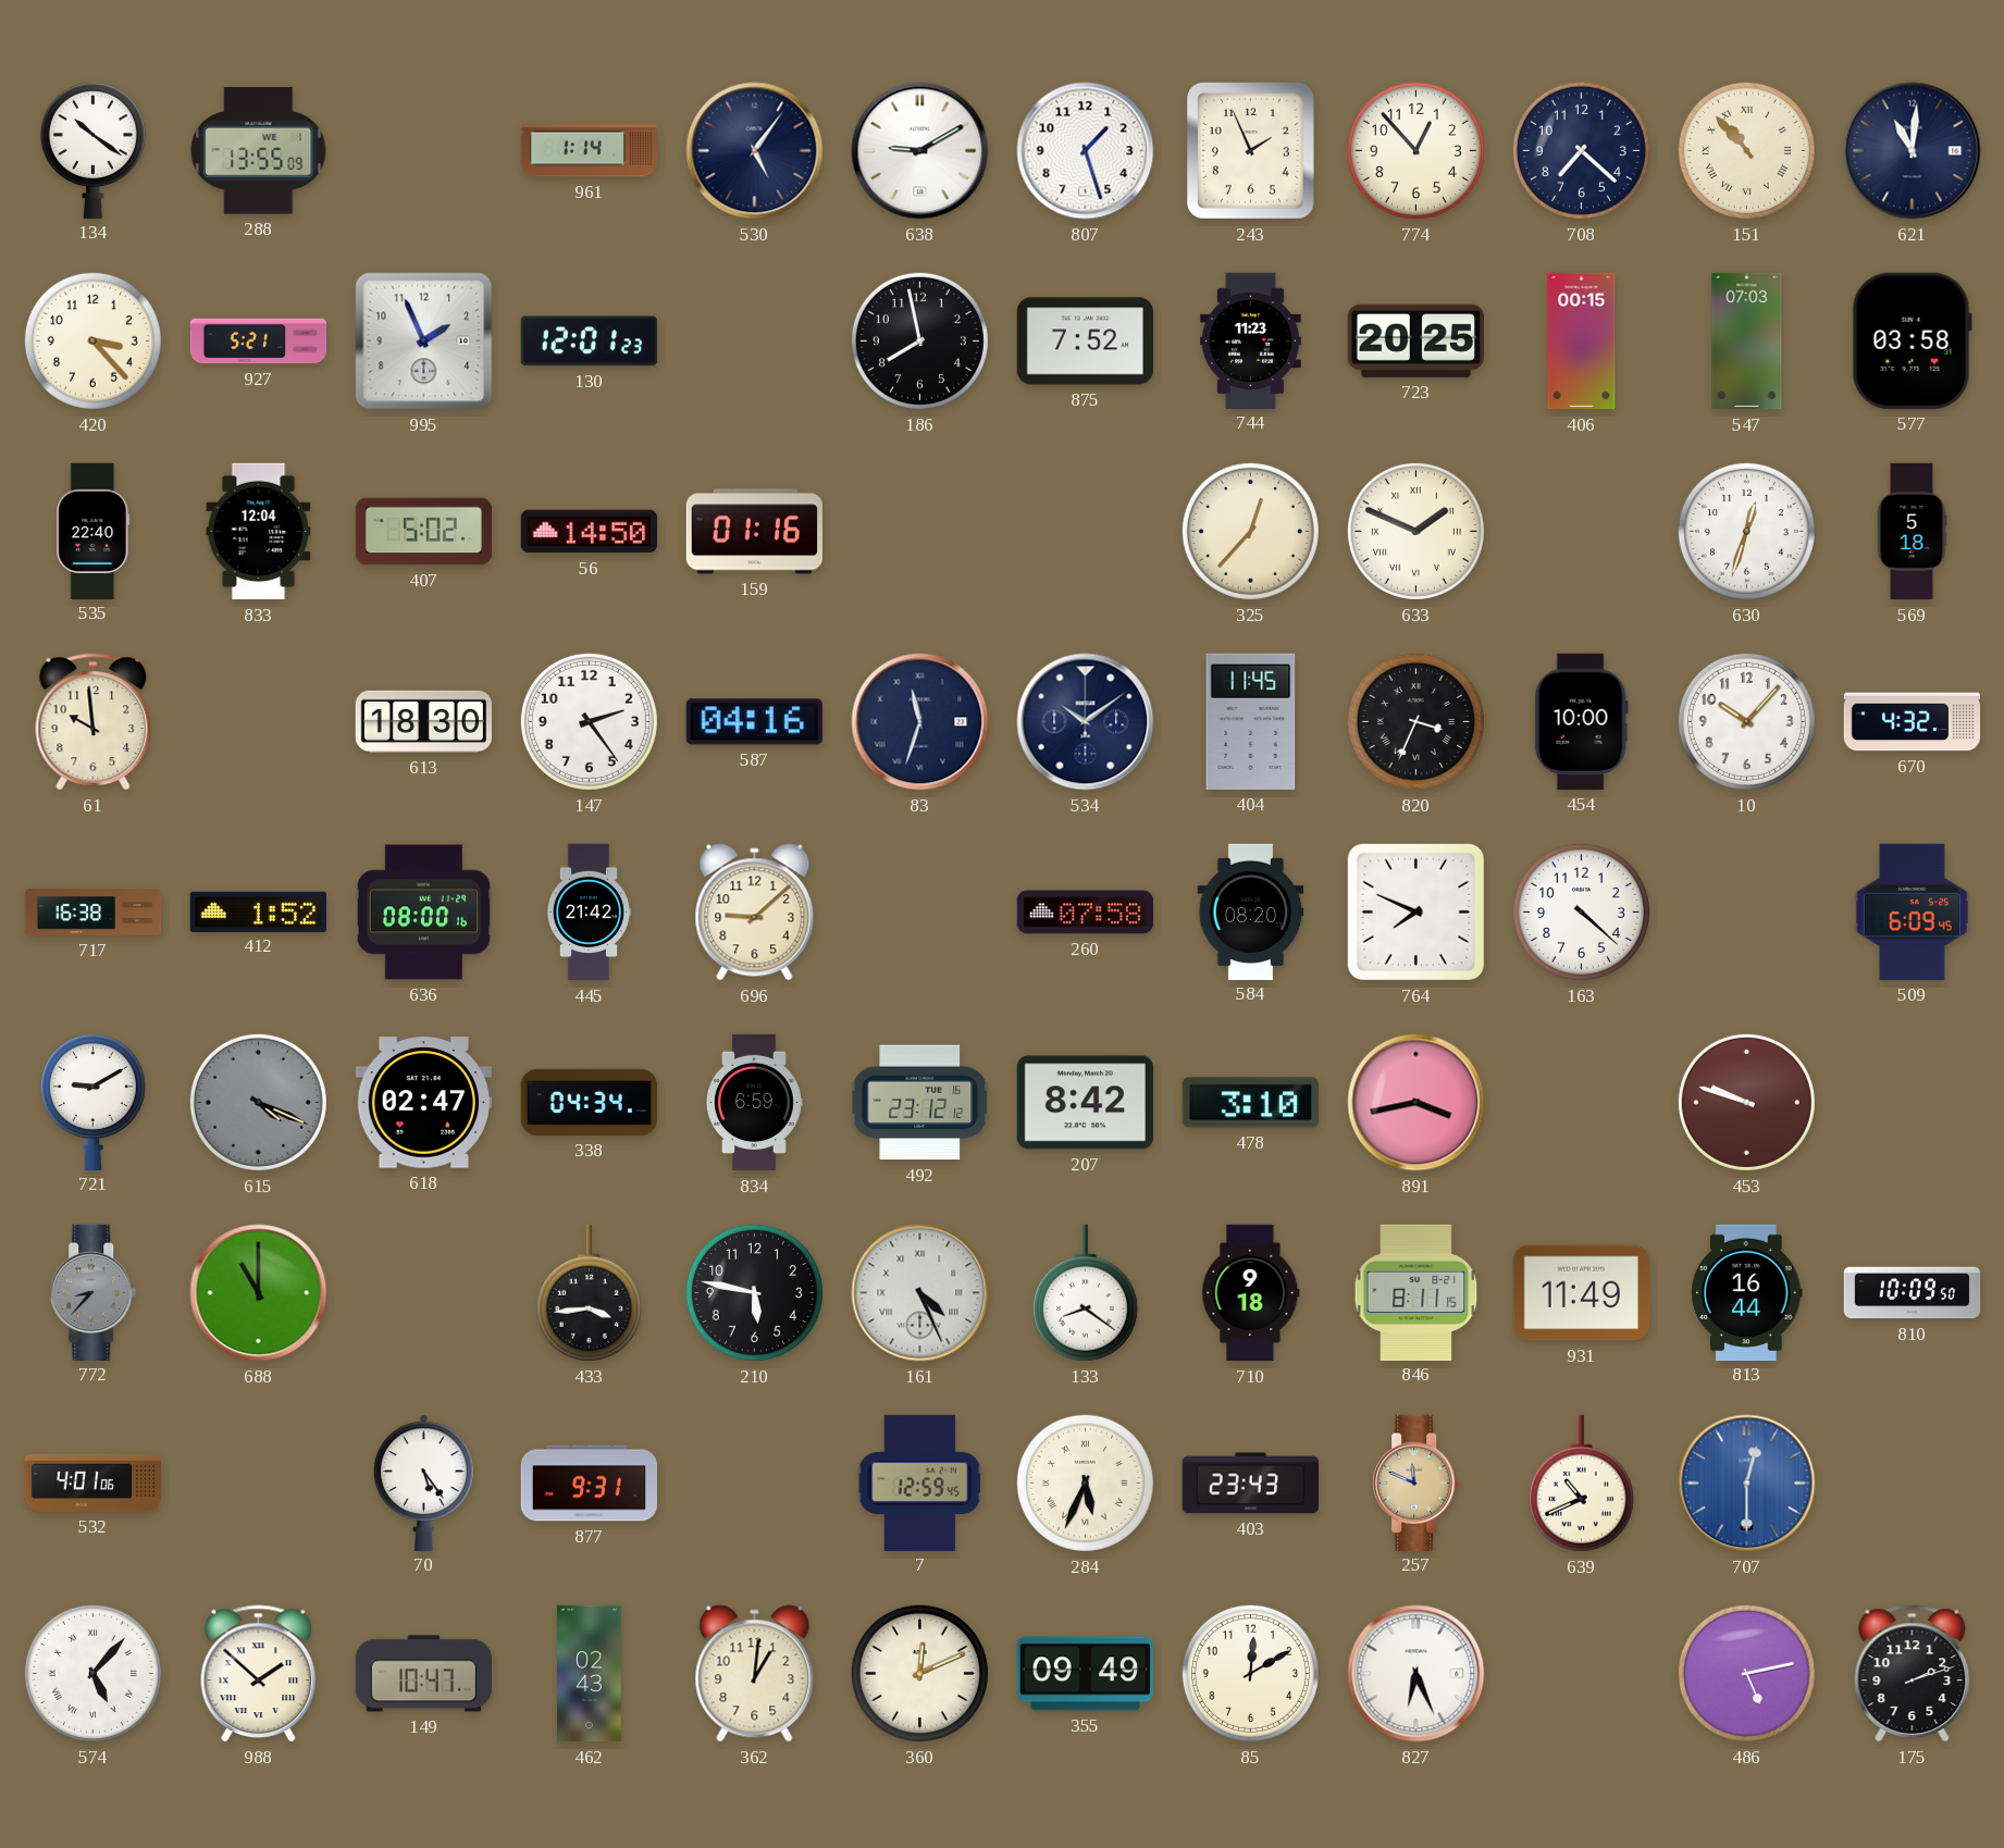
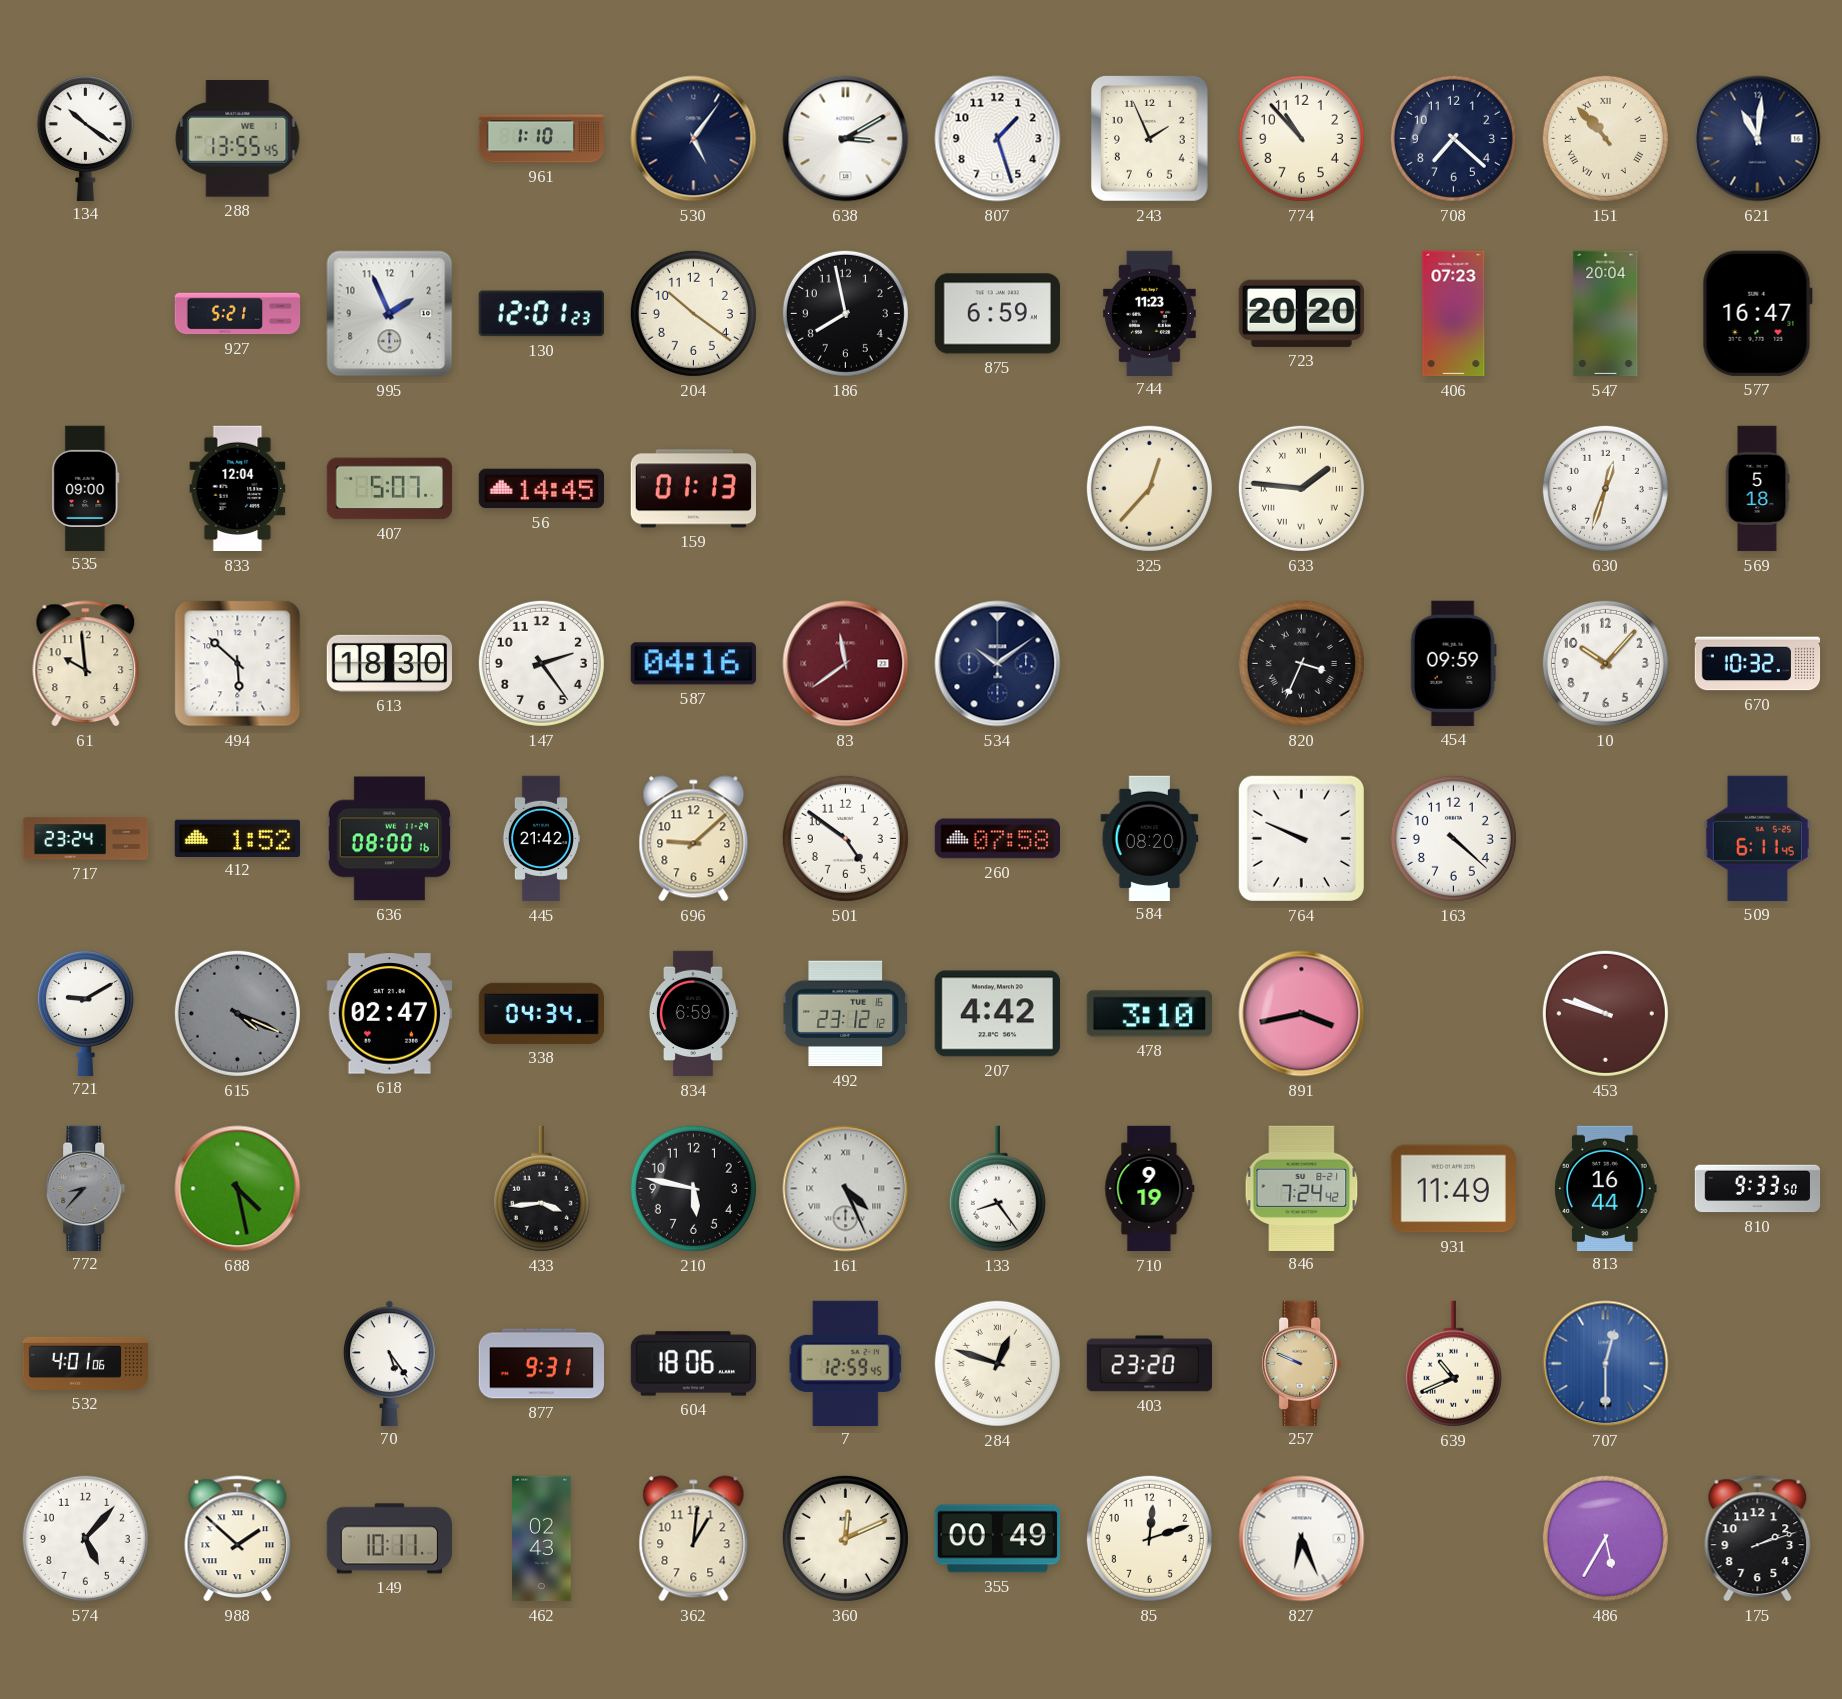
288: 13:55:09 -> 13:55:45
961: 1:14 -> 1:10
638: 9:10 -> 3:10
774: 12:53 -> 10:53
420: 3:23 -> none
204: none -> 10:21
875: 7:52 -> 6:59
723: 20:25 -> 20:20
406: 00:15 -> 07:23
547: 07:03 -> 20:04
577: 03:58 -> 16:47
535: 22:40 -> 09:00
407: 5:02 -> 5:07
56: 14:50 -> 14:45
159: 01:16 -> 01:13
633: 1:49 -> 1:46
494: none -> 5:52
83: 11:33 -> 11:39
83 dial: navy -> burgundy
404: 11:45 -> none
454: 10:00 -> 09:59
670: 4:32 -> 10:32
717: 16:38 -> 23:24
501: none -> 4:51
764: 7:49 -> 9:49
509: 6:09 -> 6:11
207: 8:42 -> 4:42
688: 11:00 -> 4:28
133: 8:21 -> 8:24
710: 9:18 -> 9:19
846: 8:11 -> 7:24
810: 10:09 -> 9:33
604: none -> 18:06
284: 5:34 -> 12:48
403: 23:43 -> 23:20
257: 11:49 -> 9:49
574 numerals: Roman -> Arabic
149: 10:47 -> 10:11
355: 09:49 -> 00:49
85: 12:10 -> 12:12
486: 5:13 -> 5:35
